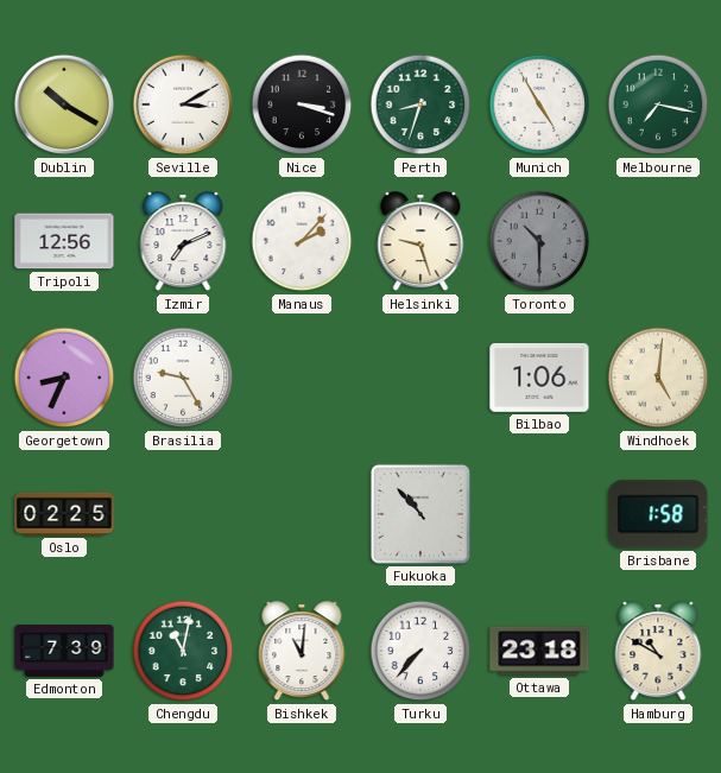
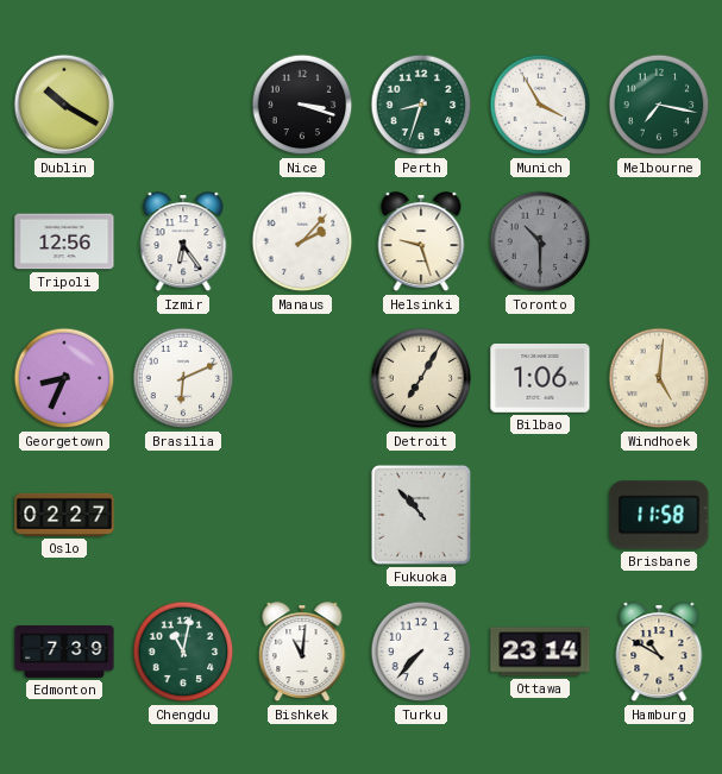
Seville: 3:10 -> none
Munich: 4:55 -> 3:55
Izmir: 7:11 -> 6:24
Brasilia: 9:25 -> 6:11
Detroit: none -> 7:05
Oslo: 02:25 -> 02:27
Brisbane: 1:58 -> 11:58
Ottawa: 23:18 -> 23:14
